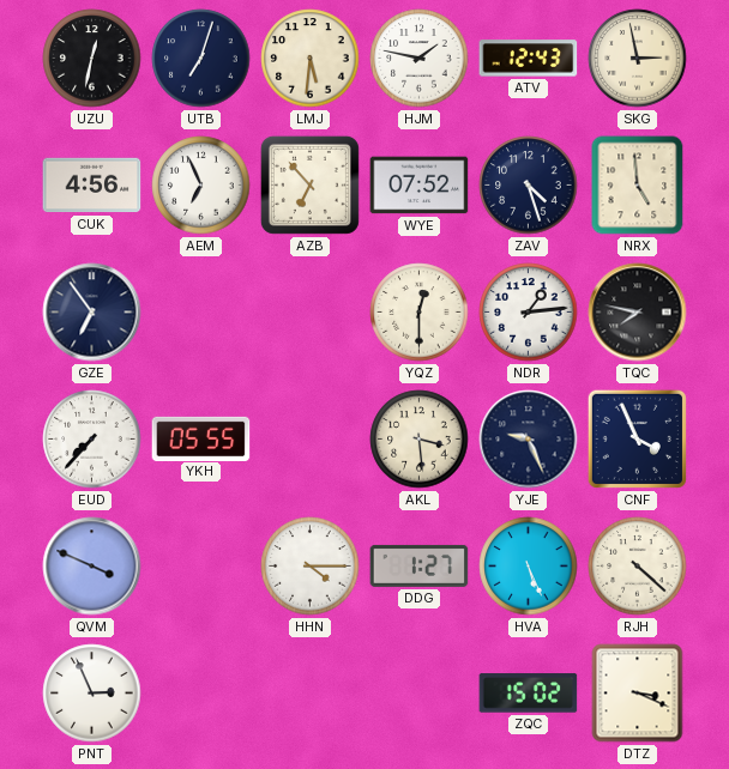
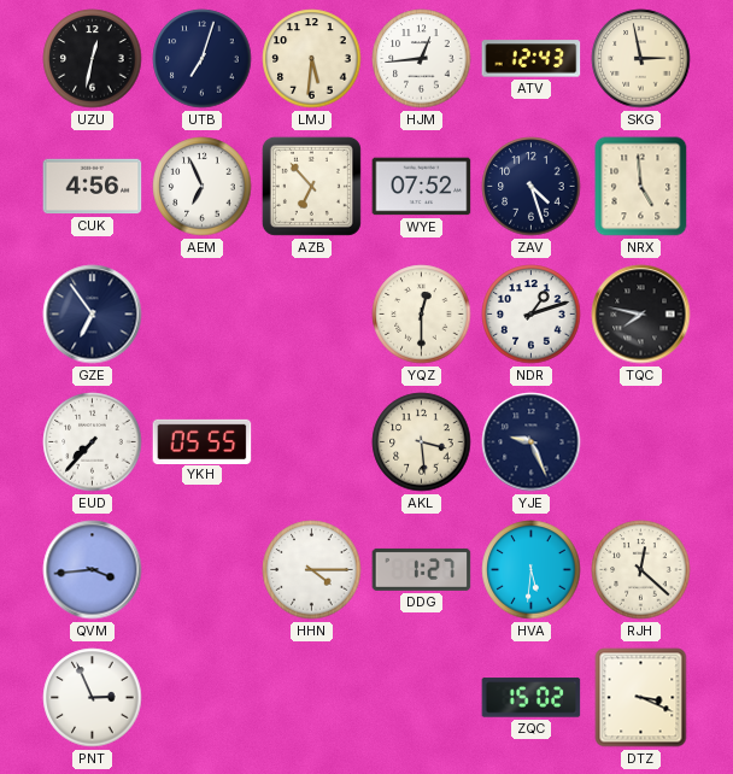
HJM: 1:47 -> 12:44
NDR: 1:14 -> 1:12
CNF: 3:56 -> none
QVM: 3:49 -> 3:44
HVA: 5:26 -> 5:31
RJH: 4:22 -> 12:22
